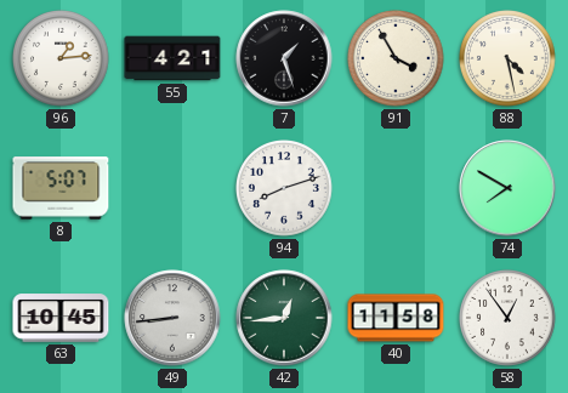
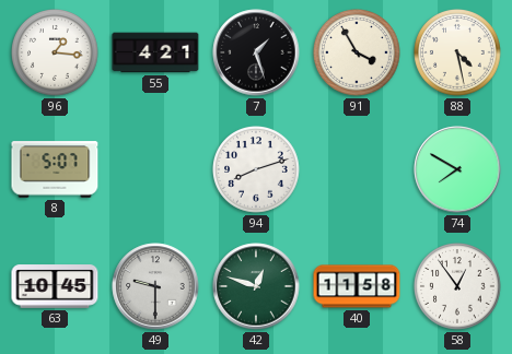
96: 1:14 -> 1:16
49: 8:44 -> 9:30
42: 12:44 -> 12:48
